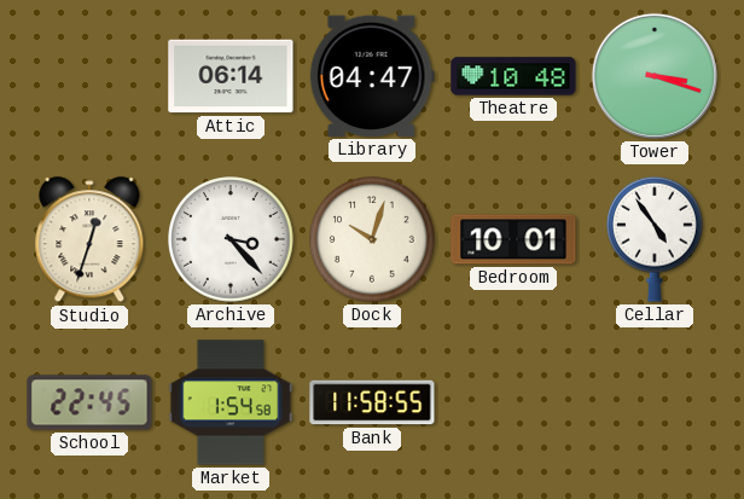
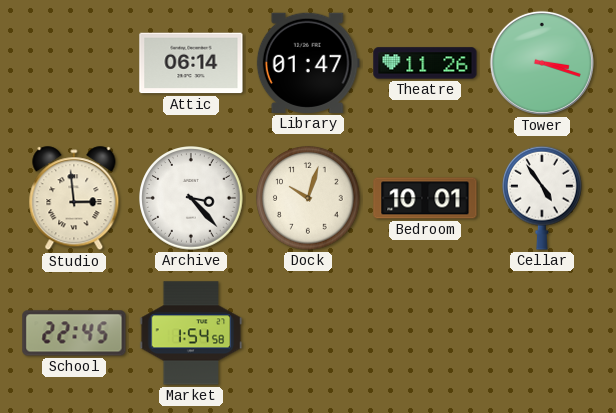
Library: 04:47 -> 01:47
Theatre: 10:48 -> 11:26
Studio: 12:33 -> 2:59
Bank: 11:58 -> none
